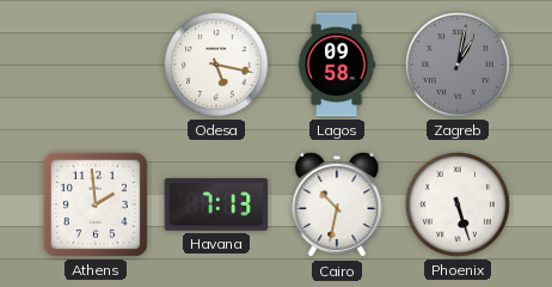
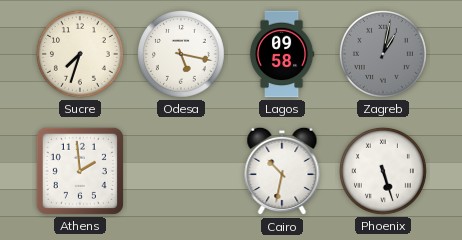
Sucre: none -> 7:33
Havana: 7:13 -> none
